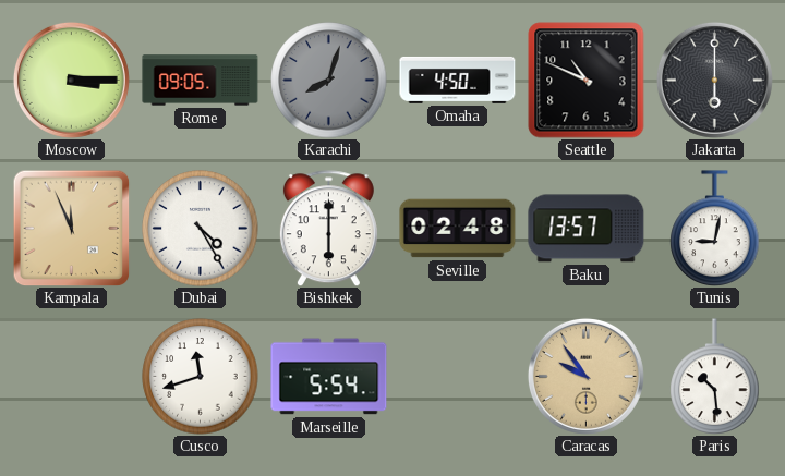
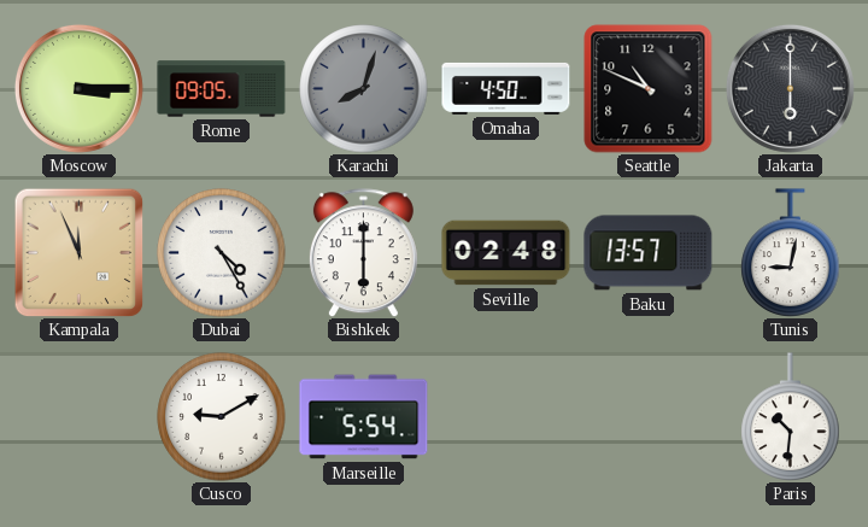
Cusco: 11:42 -> 9:10
Caracas: 9:54 -> none
Paris: 10:29 -> 10:31
